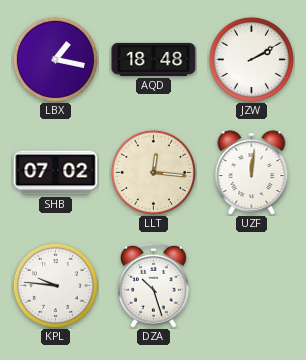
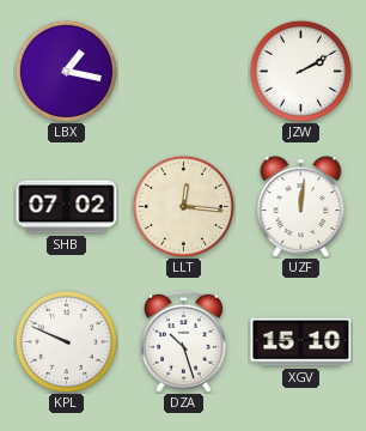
AQD: 18:48 -> none
KPL: 9:46 -> 9:49
XGV: none -> 15:10
